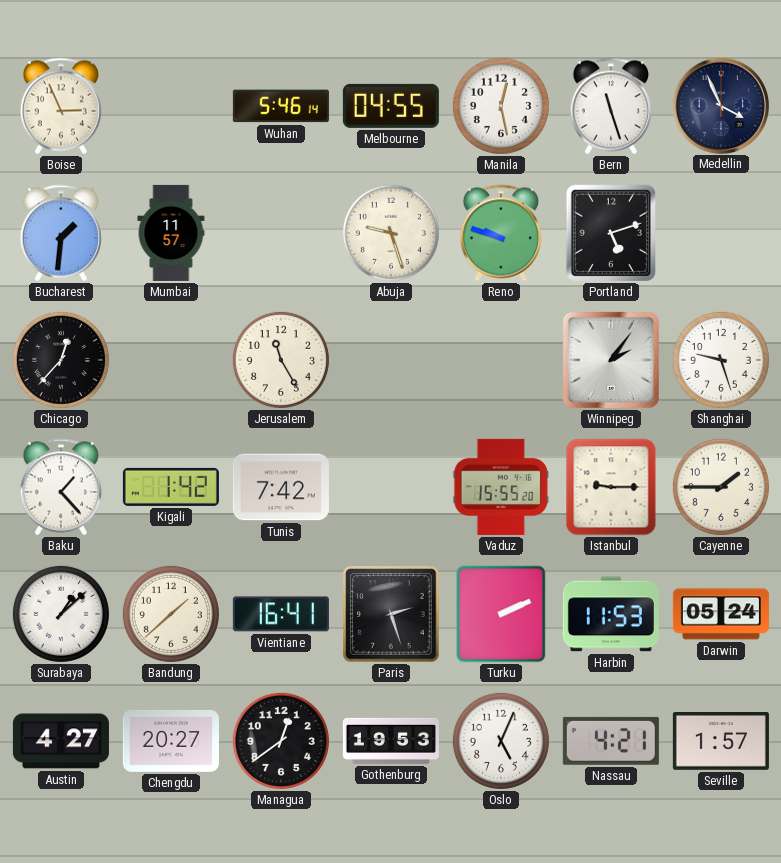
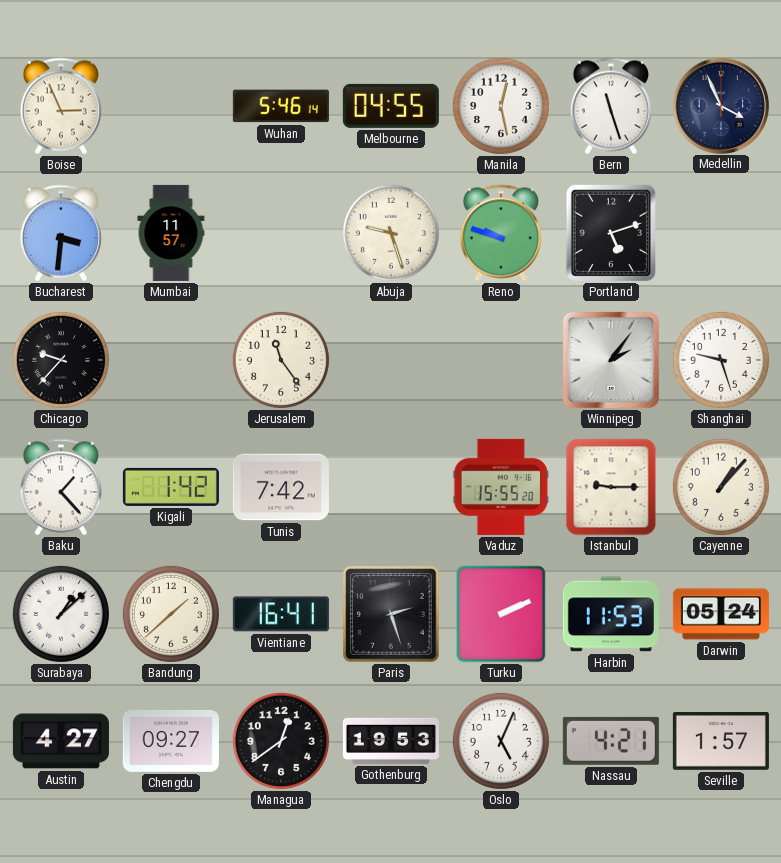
Bucharest: 1:31 -> 3:31
Chicago: 12:37 -> 9:37
Jerusalem: 11:25 -> 11:24
Cayenne: 1:45 -> 1:07
Chengdu: 20:27 -> 09:27
